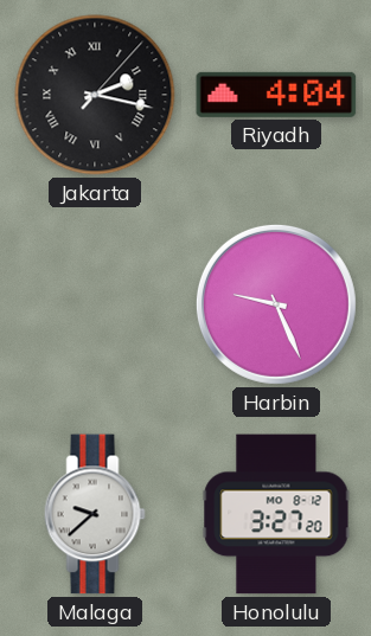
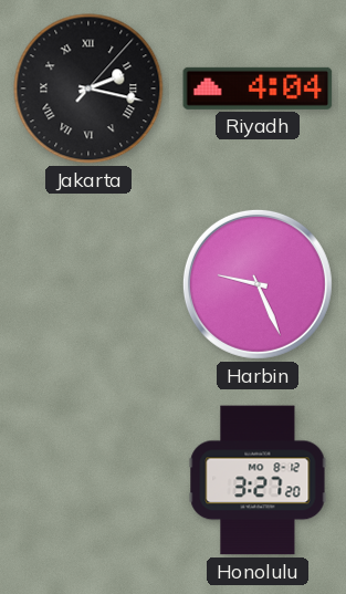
Malaga: 9:38 -> none
